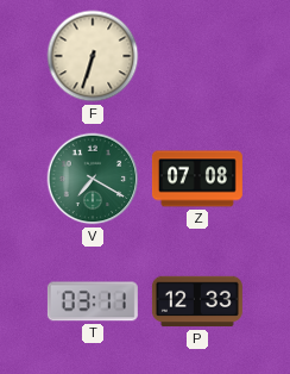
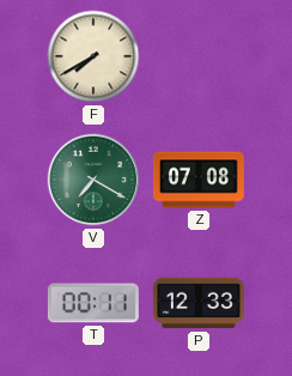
F: 6:33 -> 7:40
T: 03:11 -> 00:11
